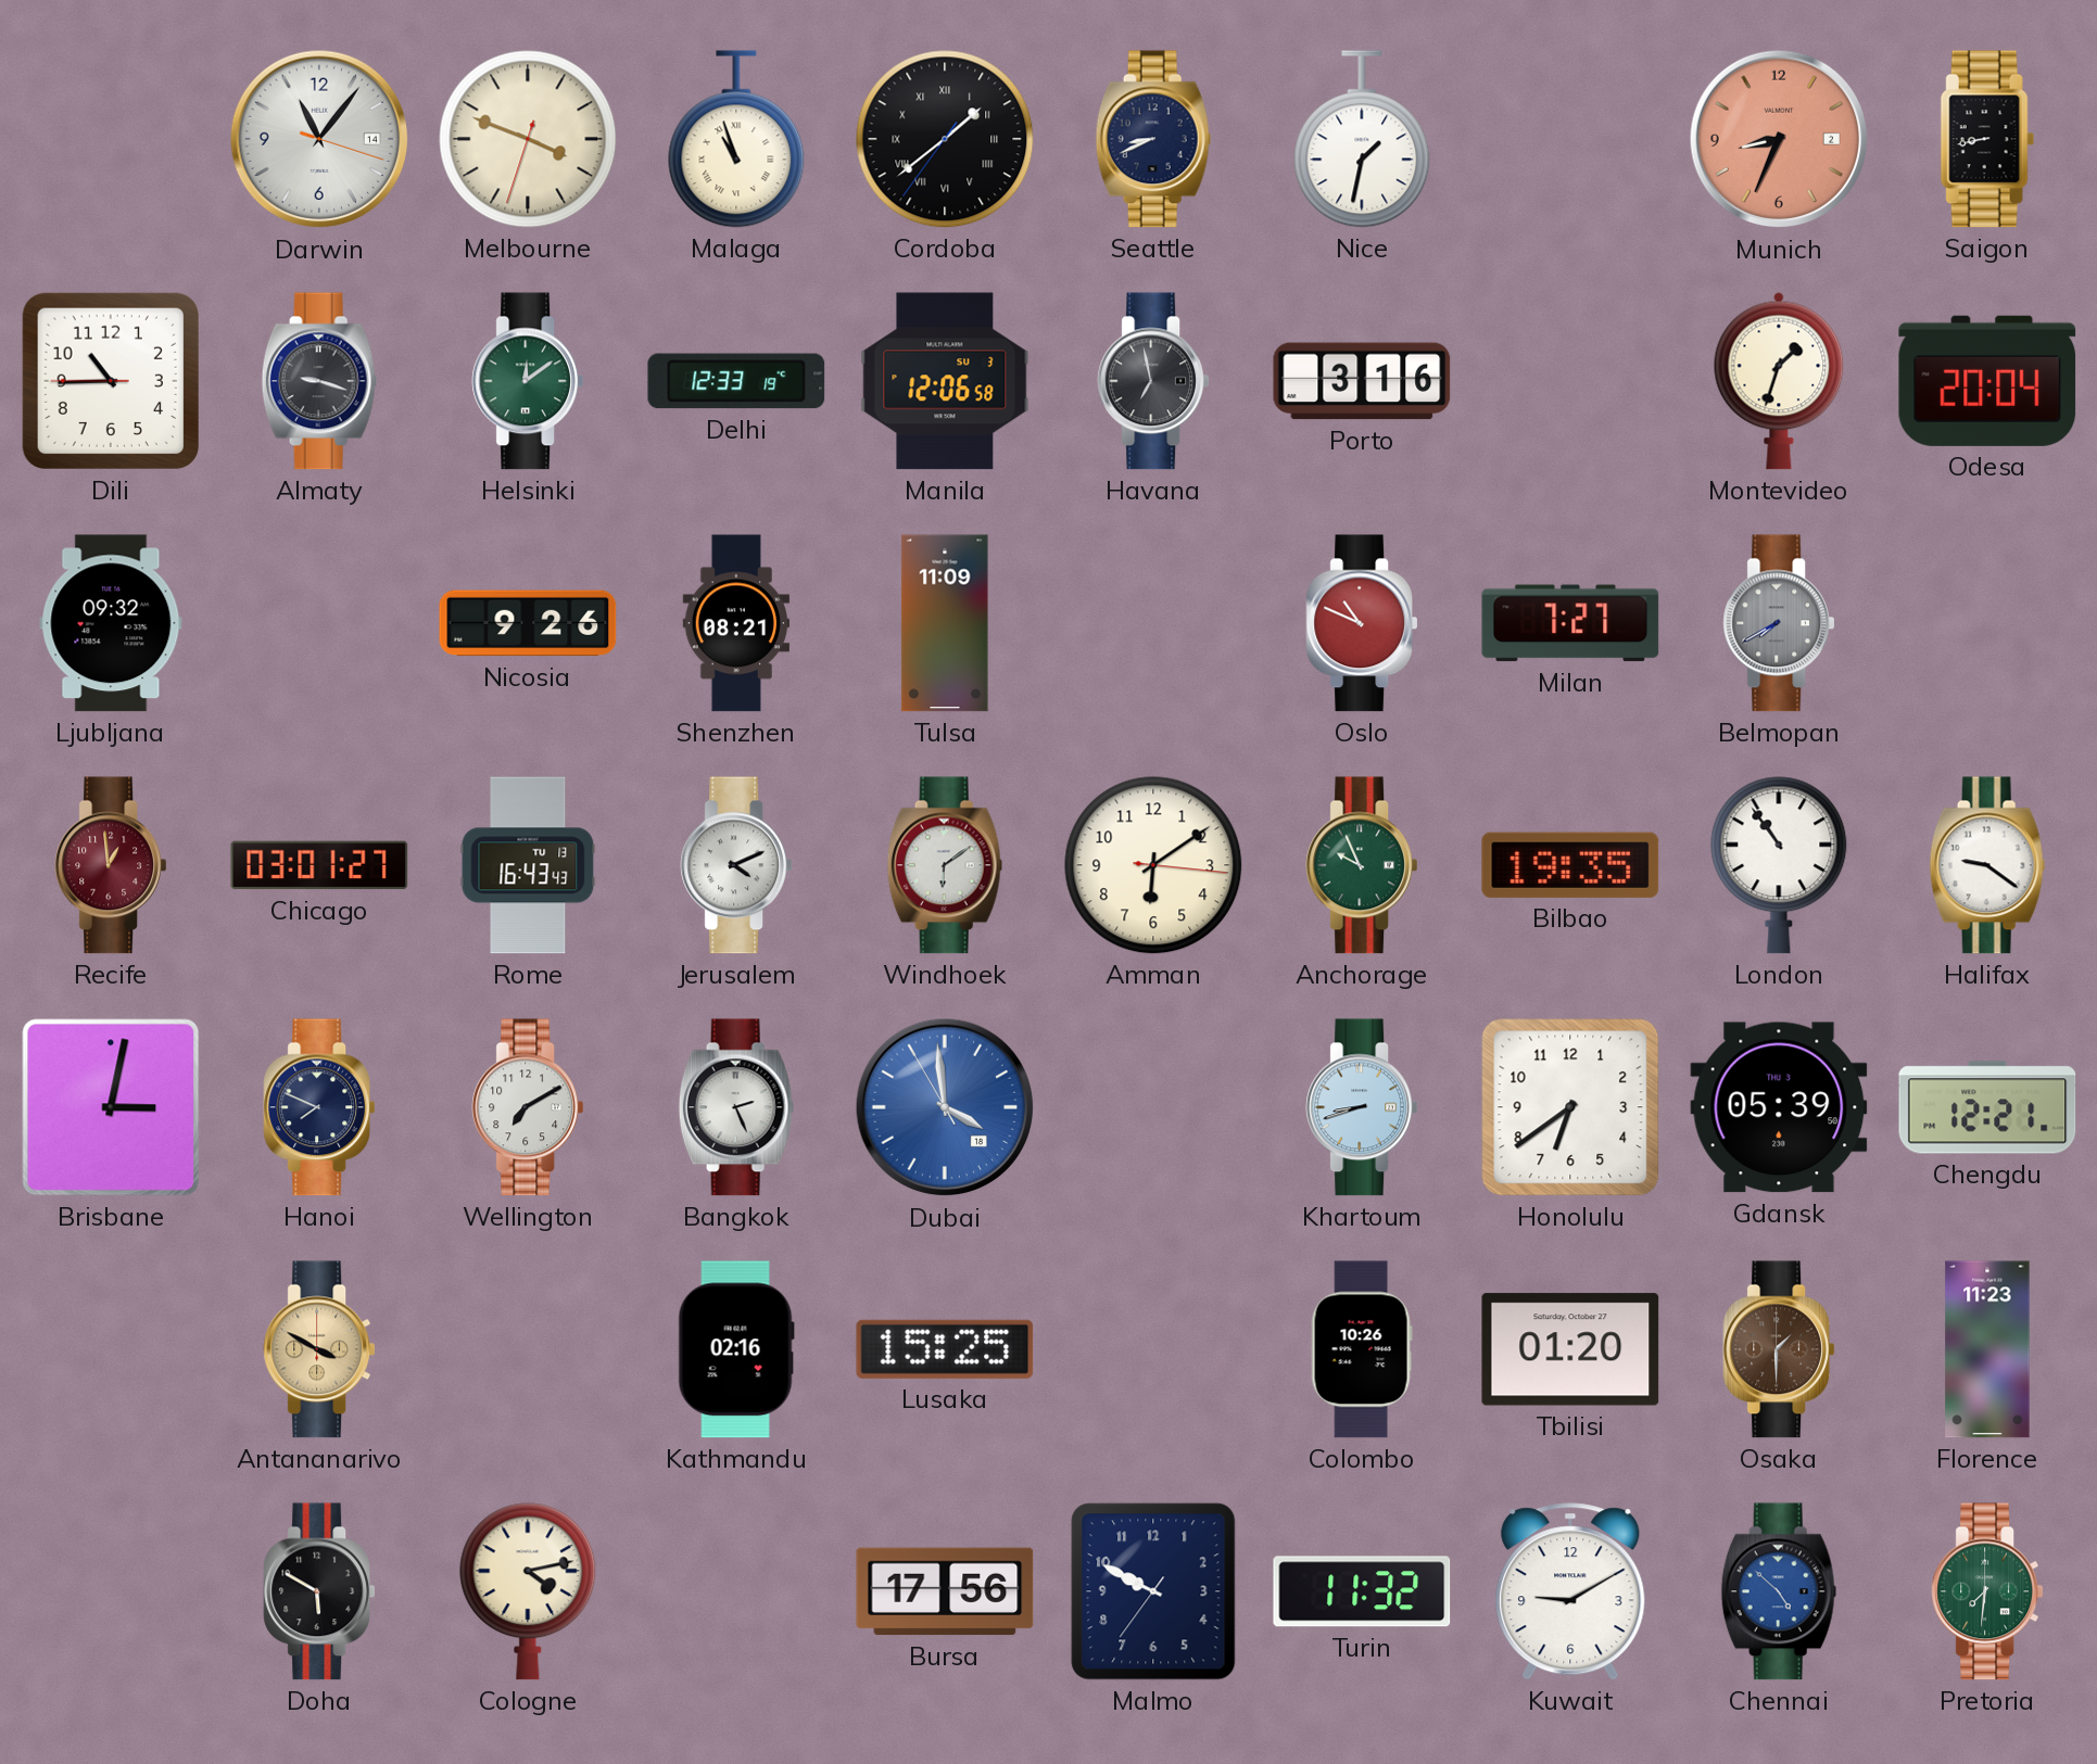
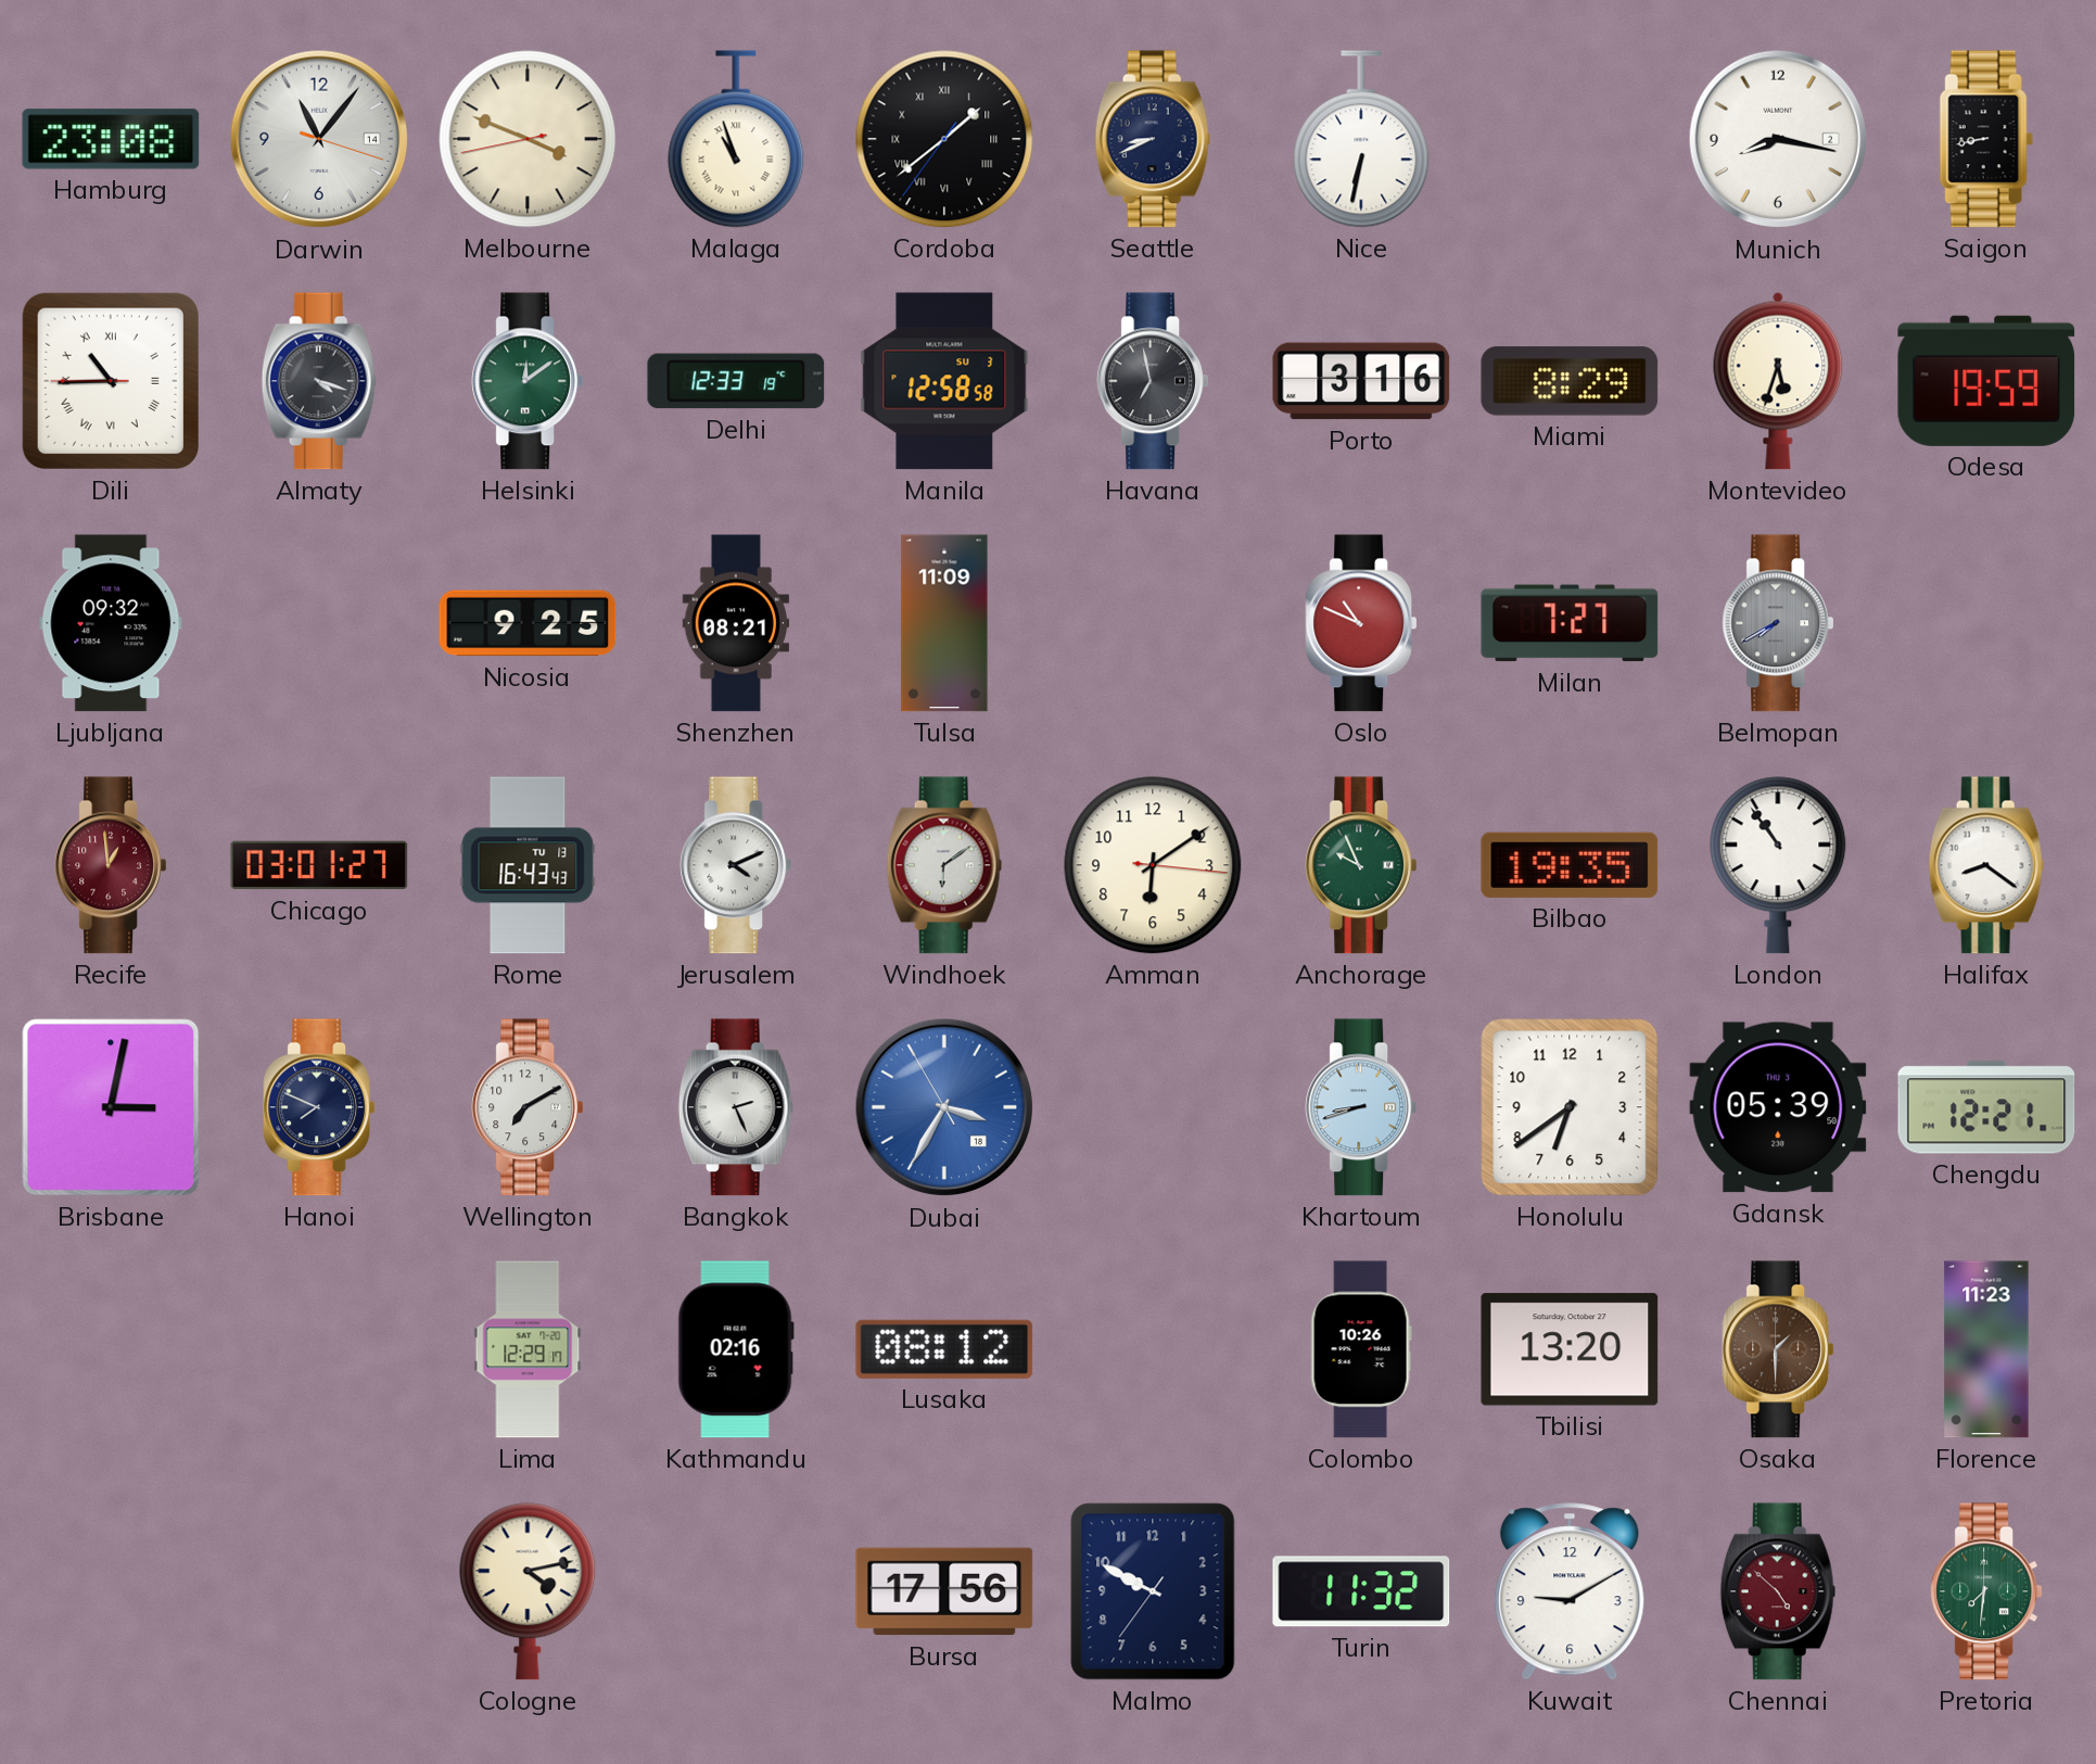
Hamburg: none -> 23:08
Melbourne: 3:48:33 -> 3:48:43
Nice: 1:32 -> 6:32
Munich: 8:34 -> 8:17
Munich dial: salmon -> white
Dili numerals: Arabic -> Roman
Almaty: 9:18 -> 4:18
Manila: 12:06 -> 12:58
Miami: none -> 8:29
Montevideo: 1:33 -> 5:33
Odesa: 20:04 -> 19:59
Nicosia: 9:26 -> 9:25
Halifax: 9:21 -> 8:21
Dubai: 3:58 -> 3:34
Antananarivo: 3:50 -> none
Lima: none -> 12:29
Lusaka: 15:25 -> 08:12
Tbilisi: 01:20 -> 13:20
Doha: 5:50 -> none
Chennai dial: blue -> burgundy
